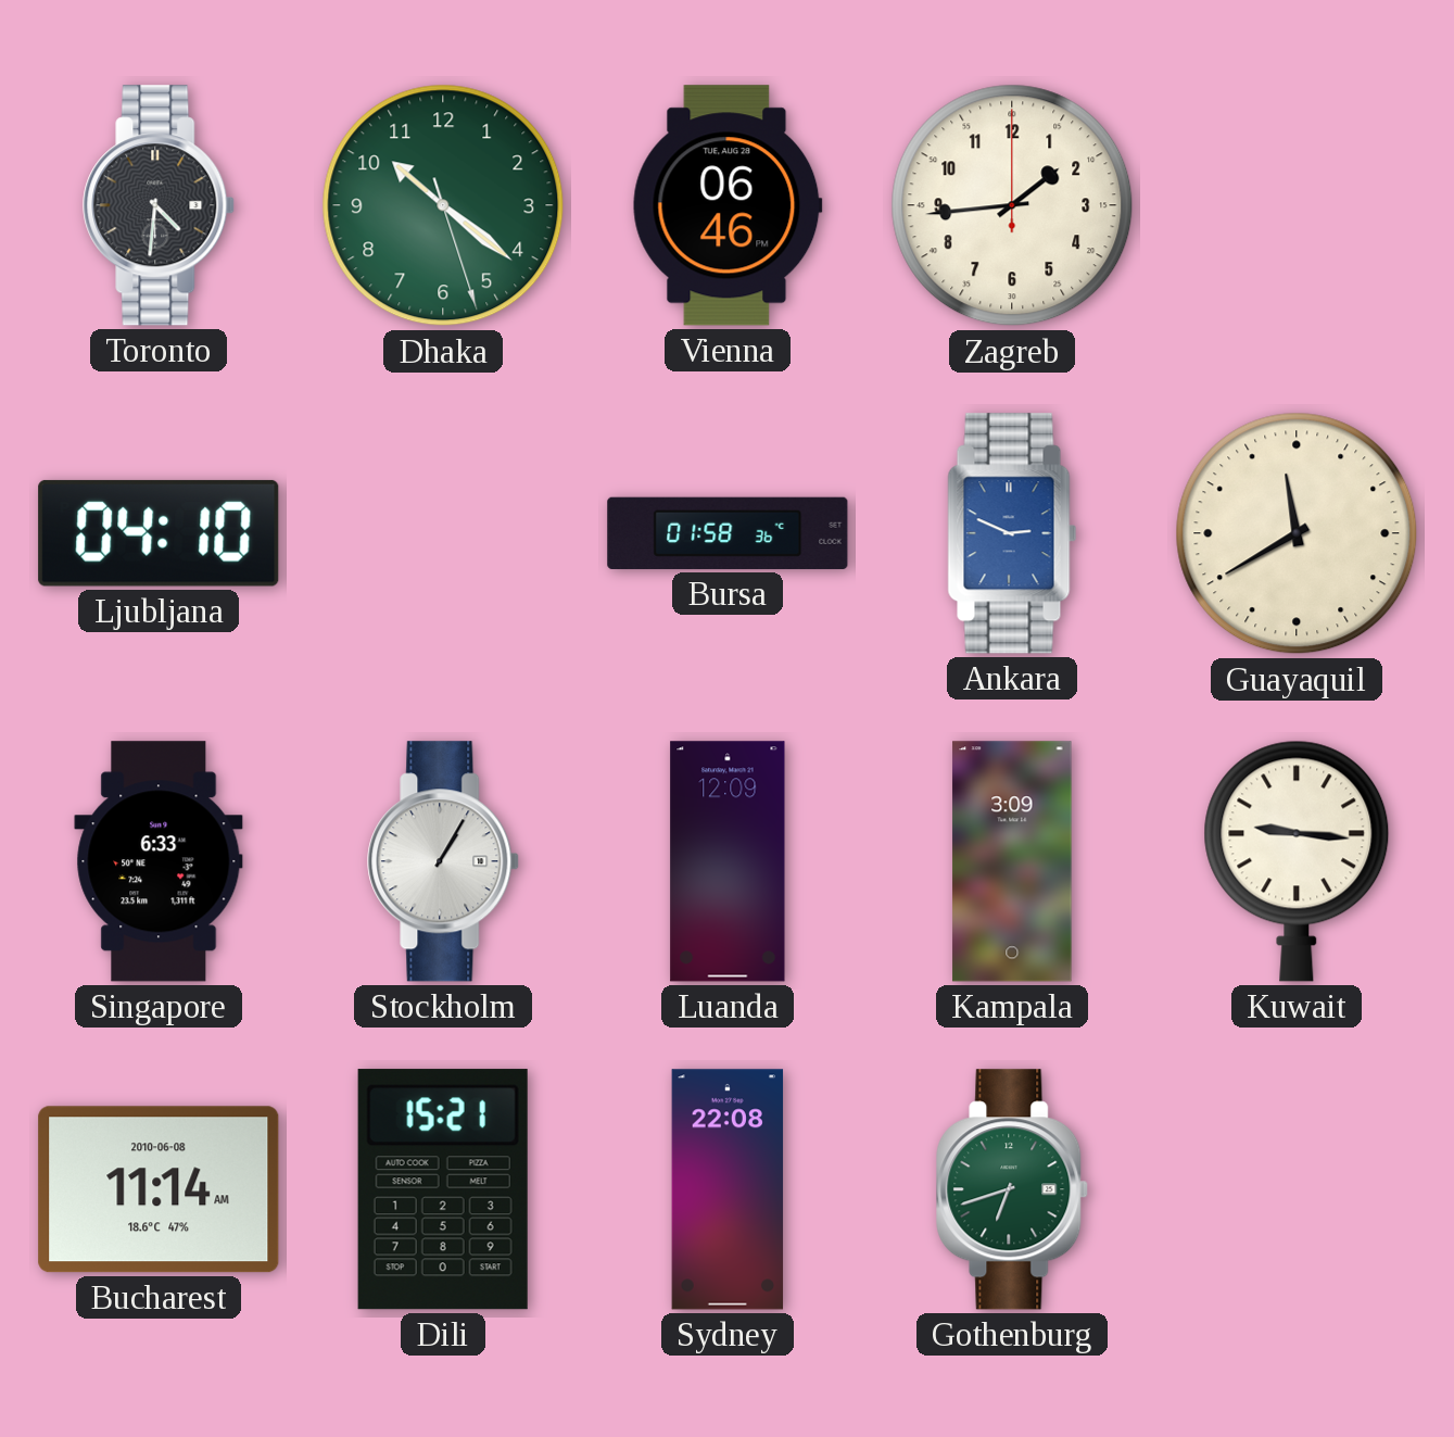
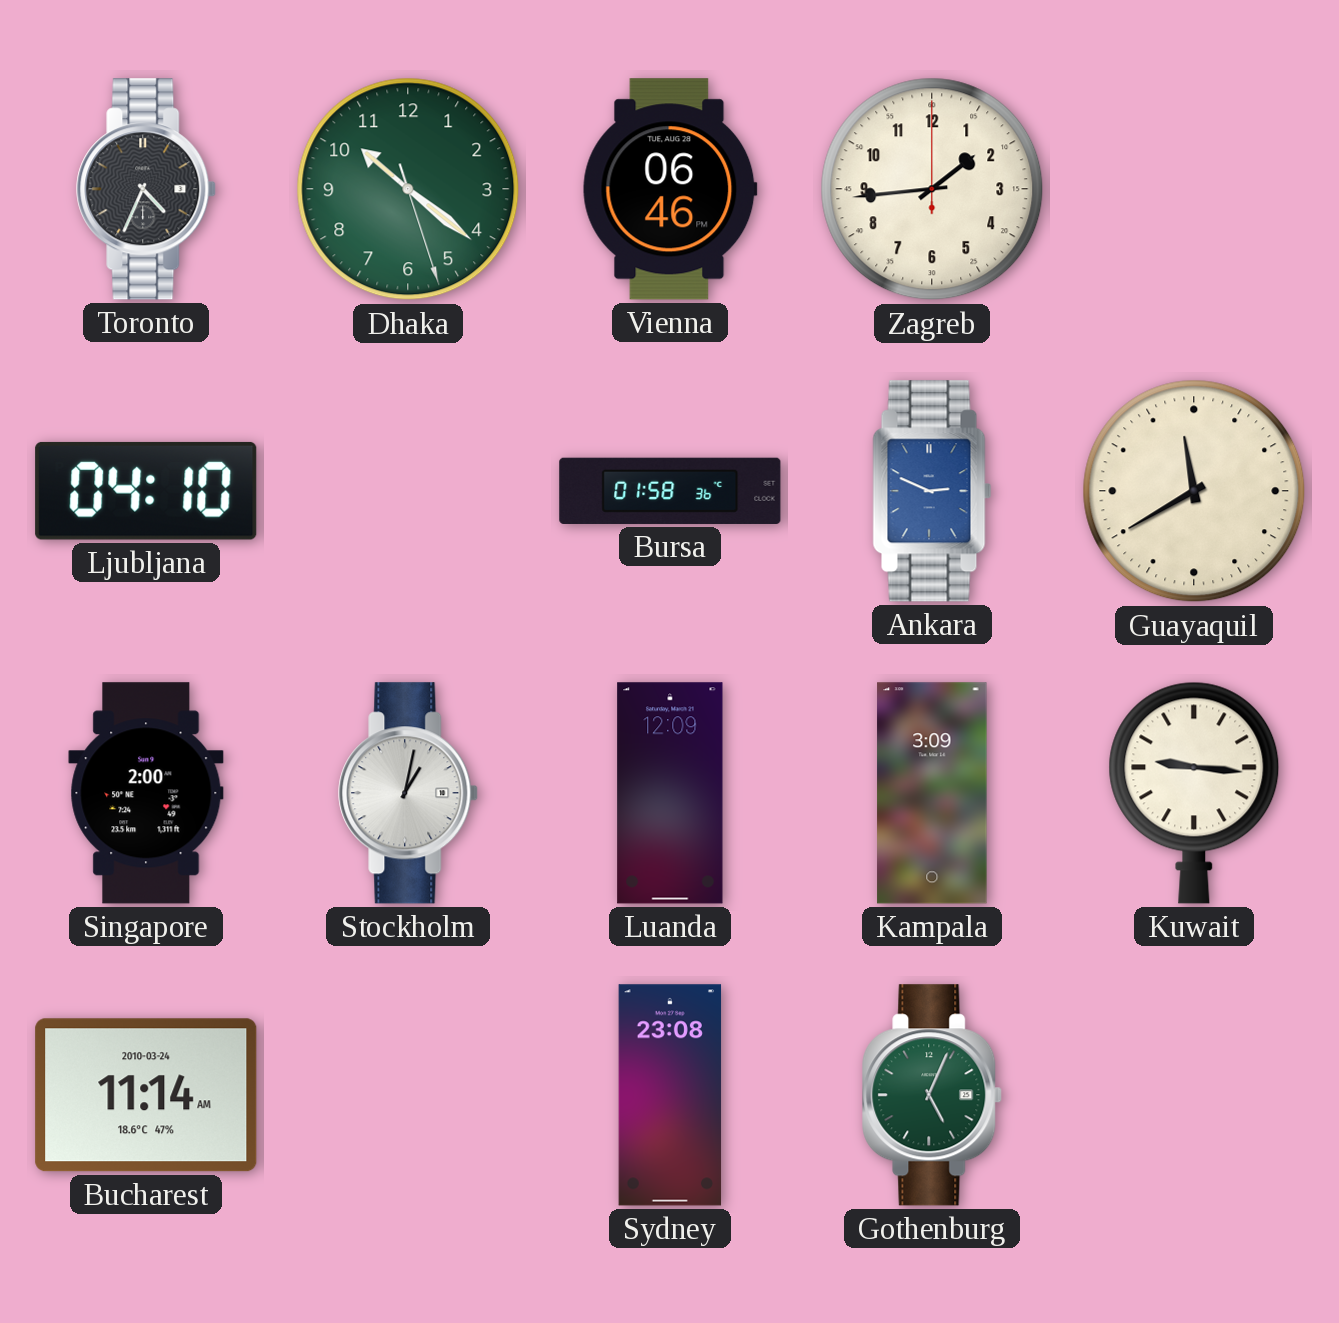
Toronto: 4:31 -> 4:34
Singapore: 6:33 -> 2:00
Stockholm: 1:05 -> 1:02
Bucharest date: 2010-06-08 -> 2010-03-24
Dili: 15:21 -> none
Sydney: 22:08 -> 23:08
Gothenburg: 6:42 -> 5:04
